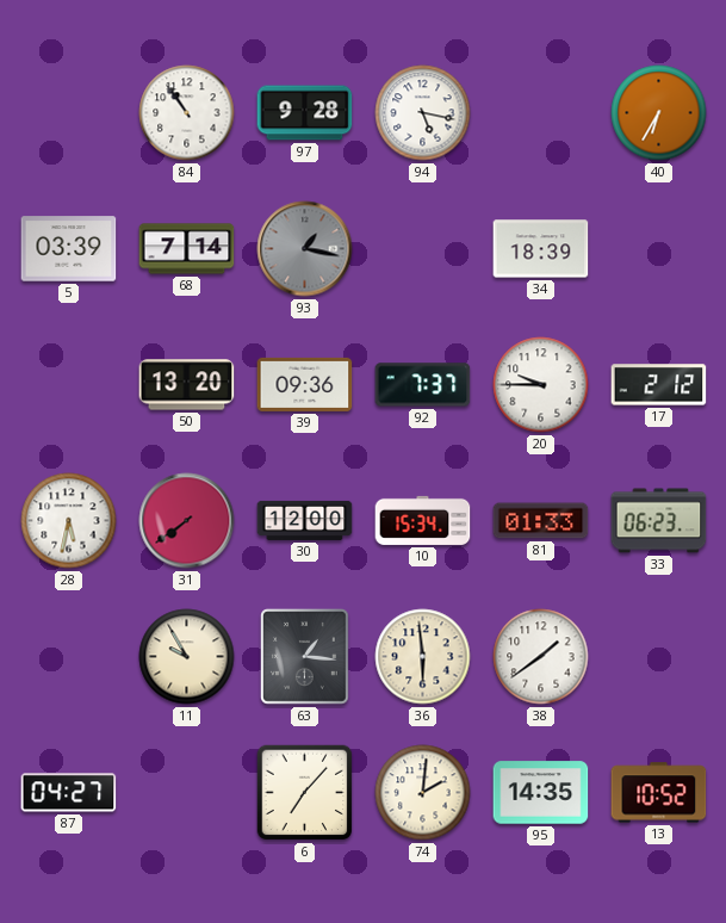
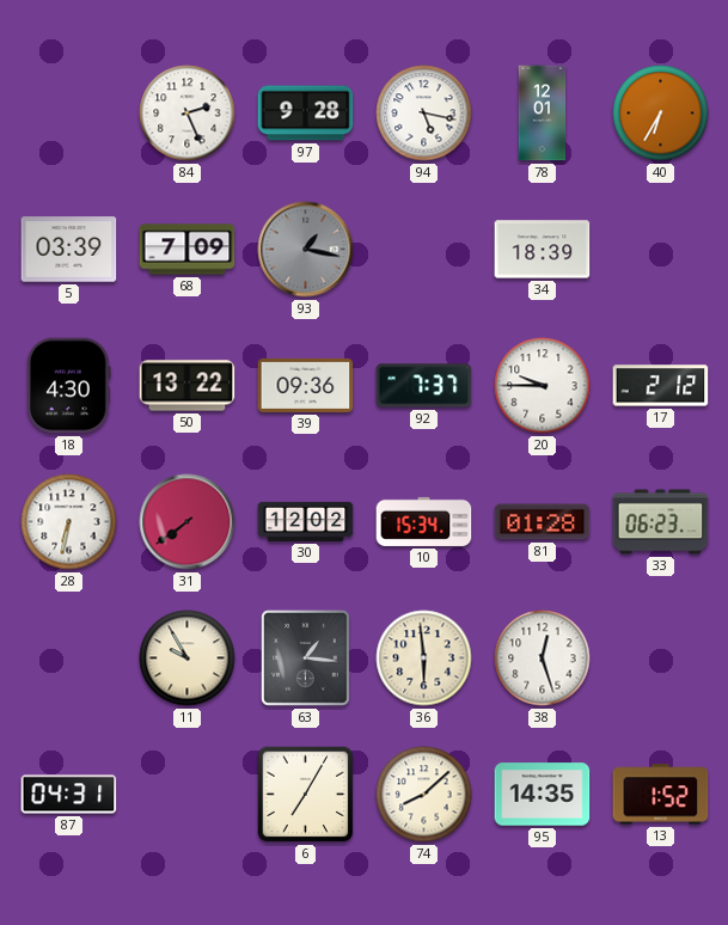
84: 10:54 -> 2:26
78: none -> 12:01
68: 7:14 -> 7:09
18: none -> 4:30
50: 13:20 -> 13:22
28: 5:32 -> 6:32
30: 12:00 -> 12:02
81: 01:33 -> 01:28
38: 1:39 -> 12:27
87: 04:27 -> 04:31
6: 7:07 -> 7:05
74: 2:01 -> 8:08
13: 10:52 -> 1:52
